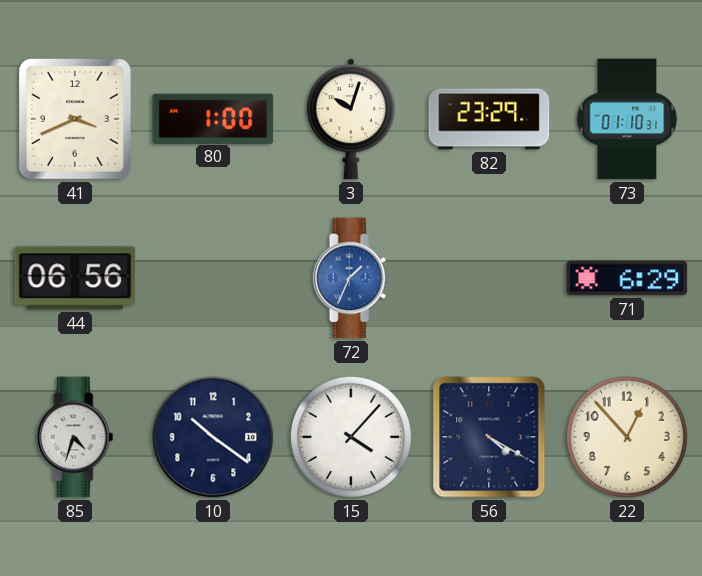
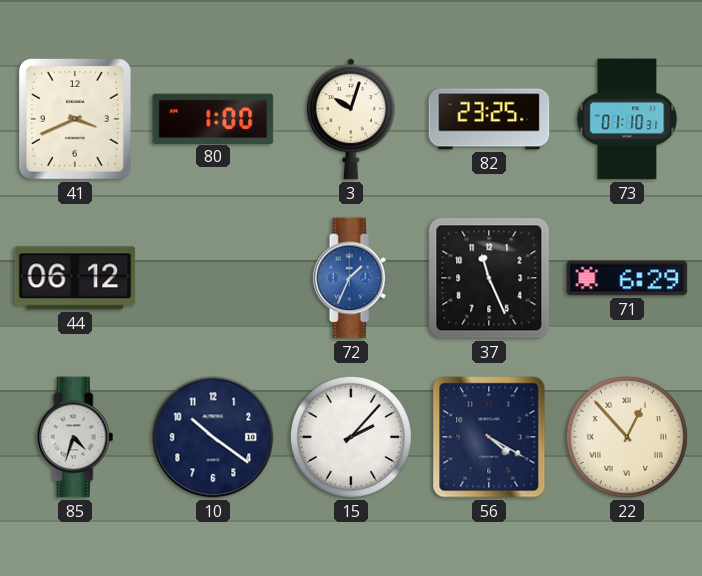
82: 23:29 -> 23:25
44: 06:56 -> 06:12
37: none -> 11:26
15: 4:07 -> 2:07
22 numerals: Arabic -> Roman
